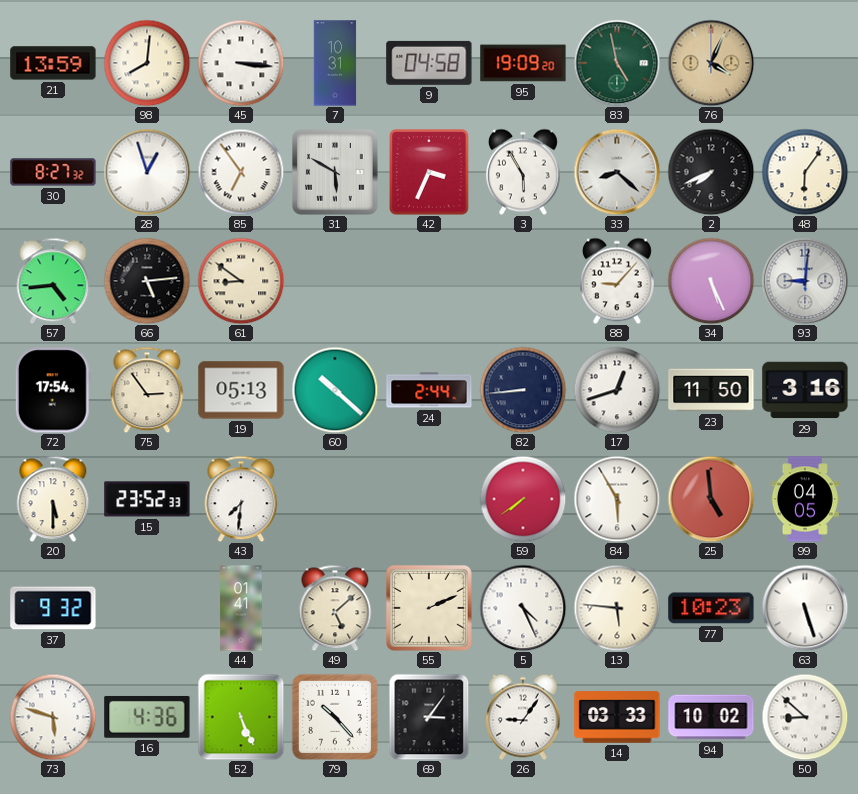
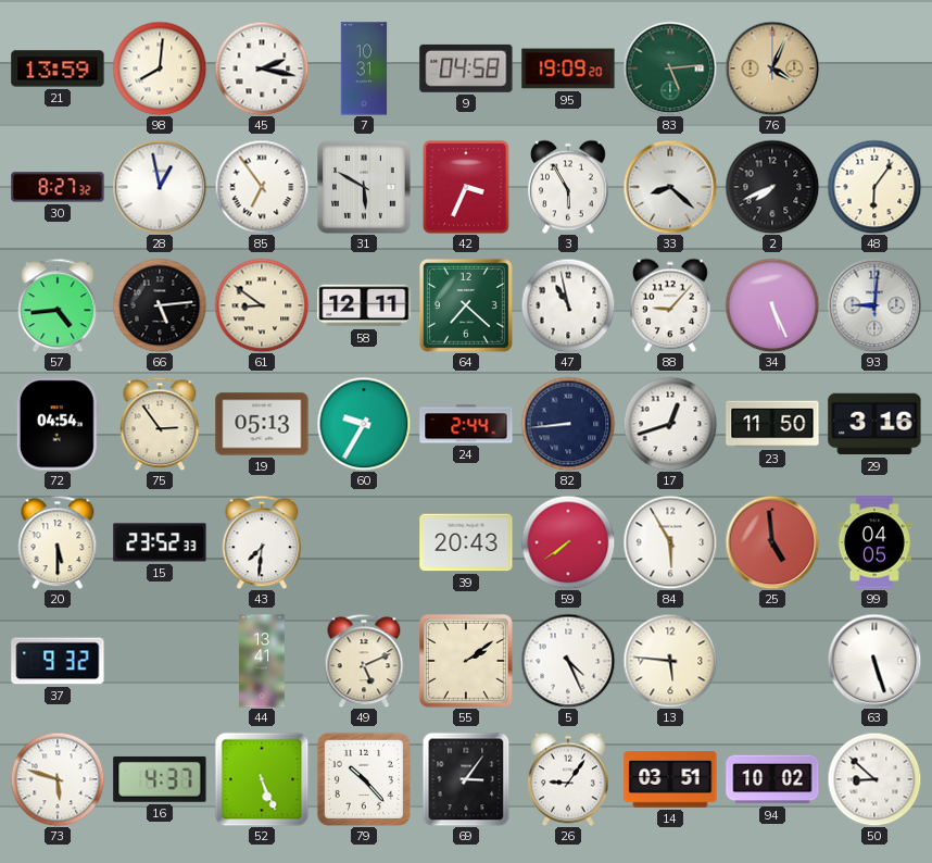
45: 3:16 -> 2:17
83: 4:58 -> 5:14
28: 12:57 -> 12:58
58: none -> 12:11
64: none -> 7:22
47: none -> 10:58
72: 17:54 -> 04:54
60: 10:22 -> 9:35
39: none -> 20:43
44: 01:41 -> 13:41
49: 5:08 -> 5:11
55: 2:11 -> 2:09
77: 10:23 -> none
16: 4:36 -> 4:37
14: 03:33 -> 03:51
